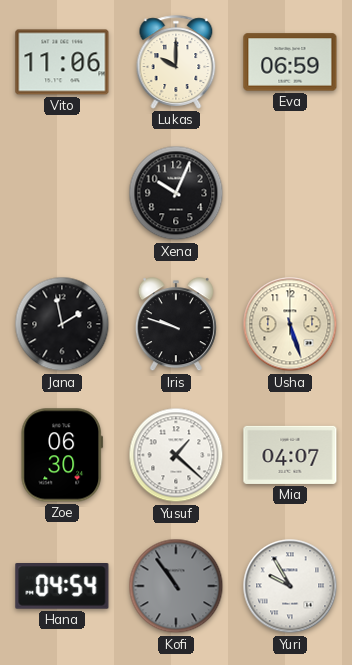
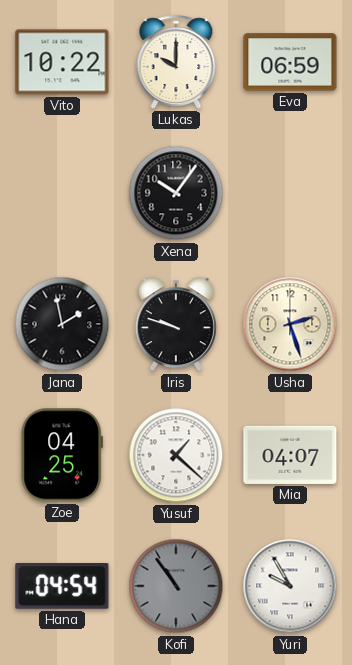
Vito: 11:06 -> 10:22
Xena: 10:04 -> 10:06
Usha: 5:27 -> 2:27
Zoe: 06:30 -> 04:25
